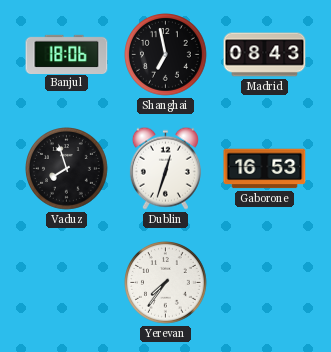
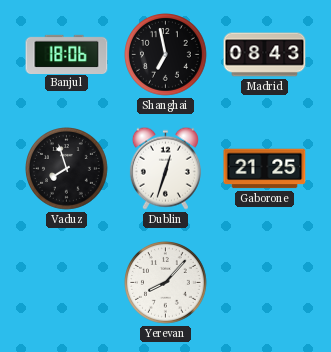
Gaborone: 16:53 -> 21:25
Yerevan: 7:36 -> 8:07
